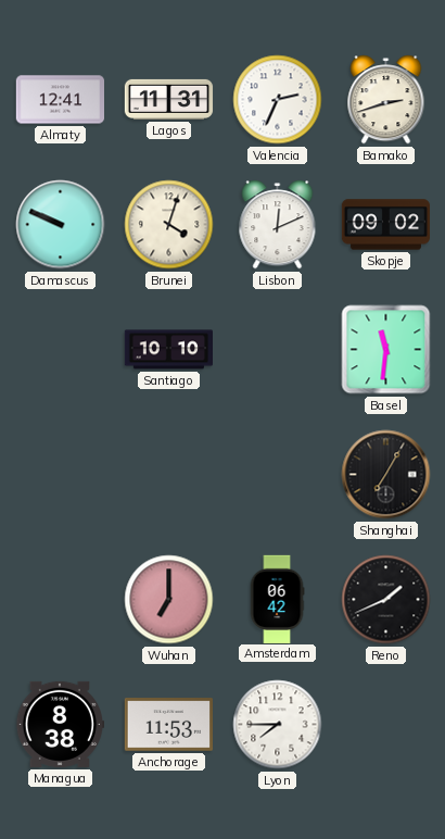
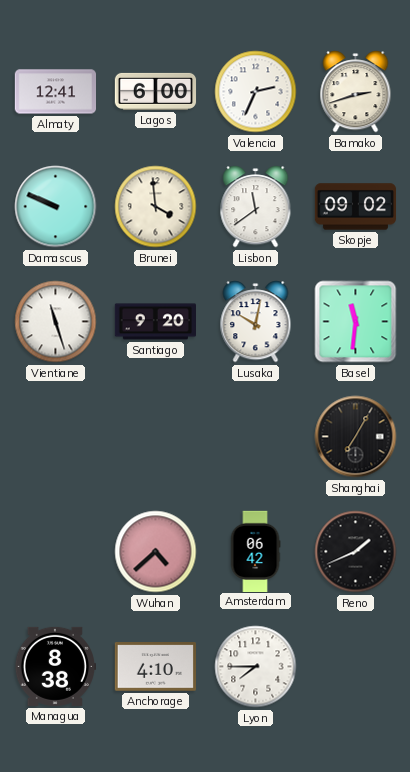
Lagos: 11:31 -> 6:00
Brunei: 4:03 -> 3:59
Lisbon: 12:11 -> 11:39
Vientiane: none -> 11:27
Santiago: 10:10 -> 9:20
Lusaka: none -> 10:02
Wuhan: 7:00 -> 4:38
Anchorage: 11:53 -> 4:10
